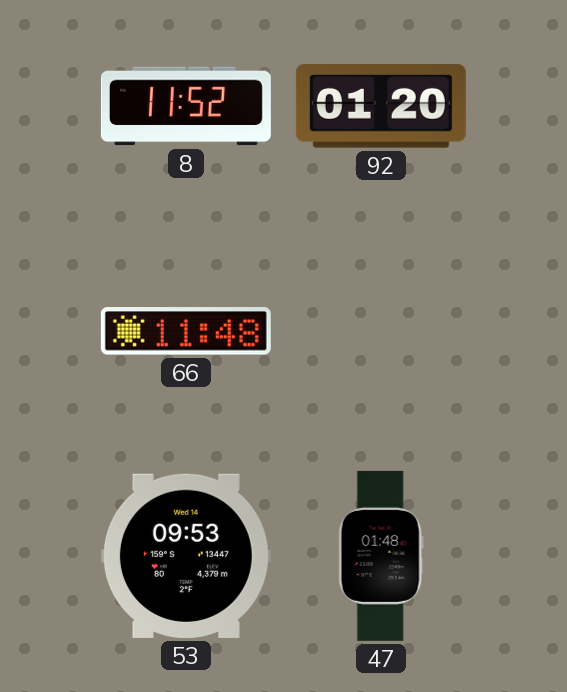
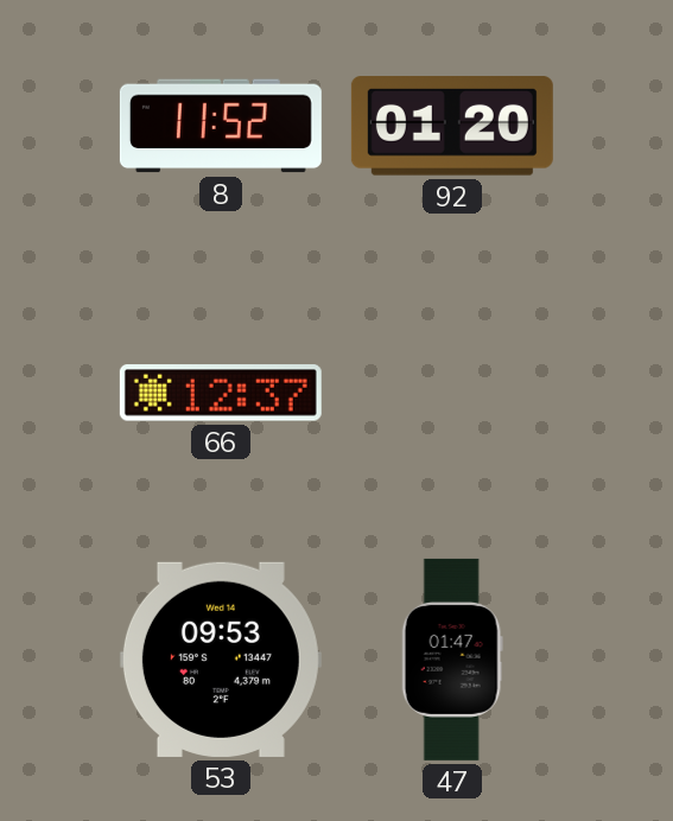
66: 11:48 -> 12:37
47: 01:48 -> 01:47
